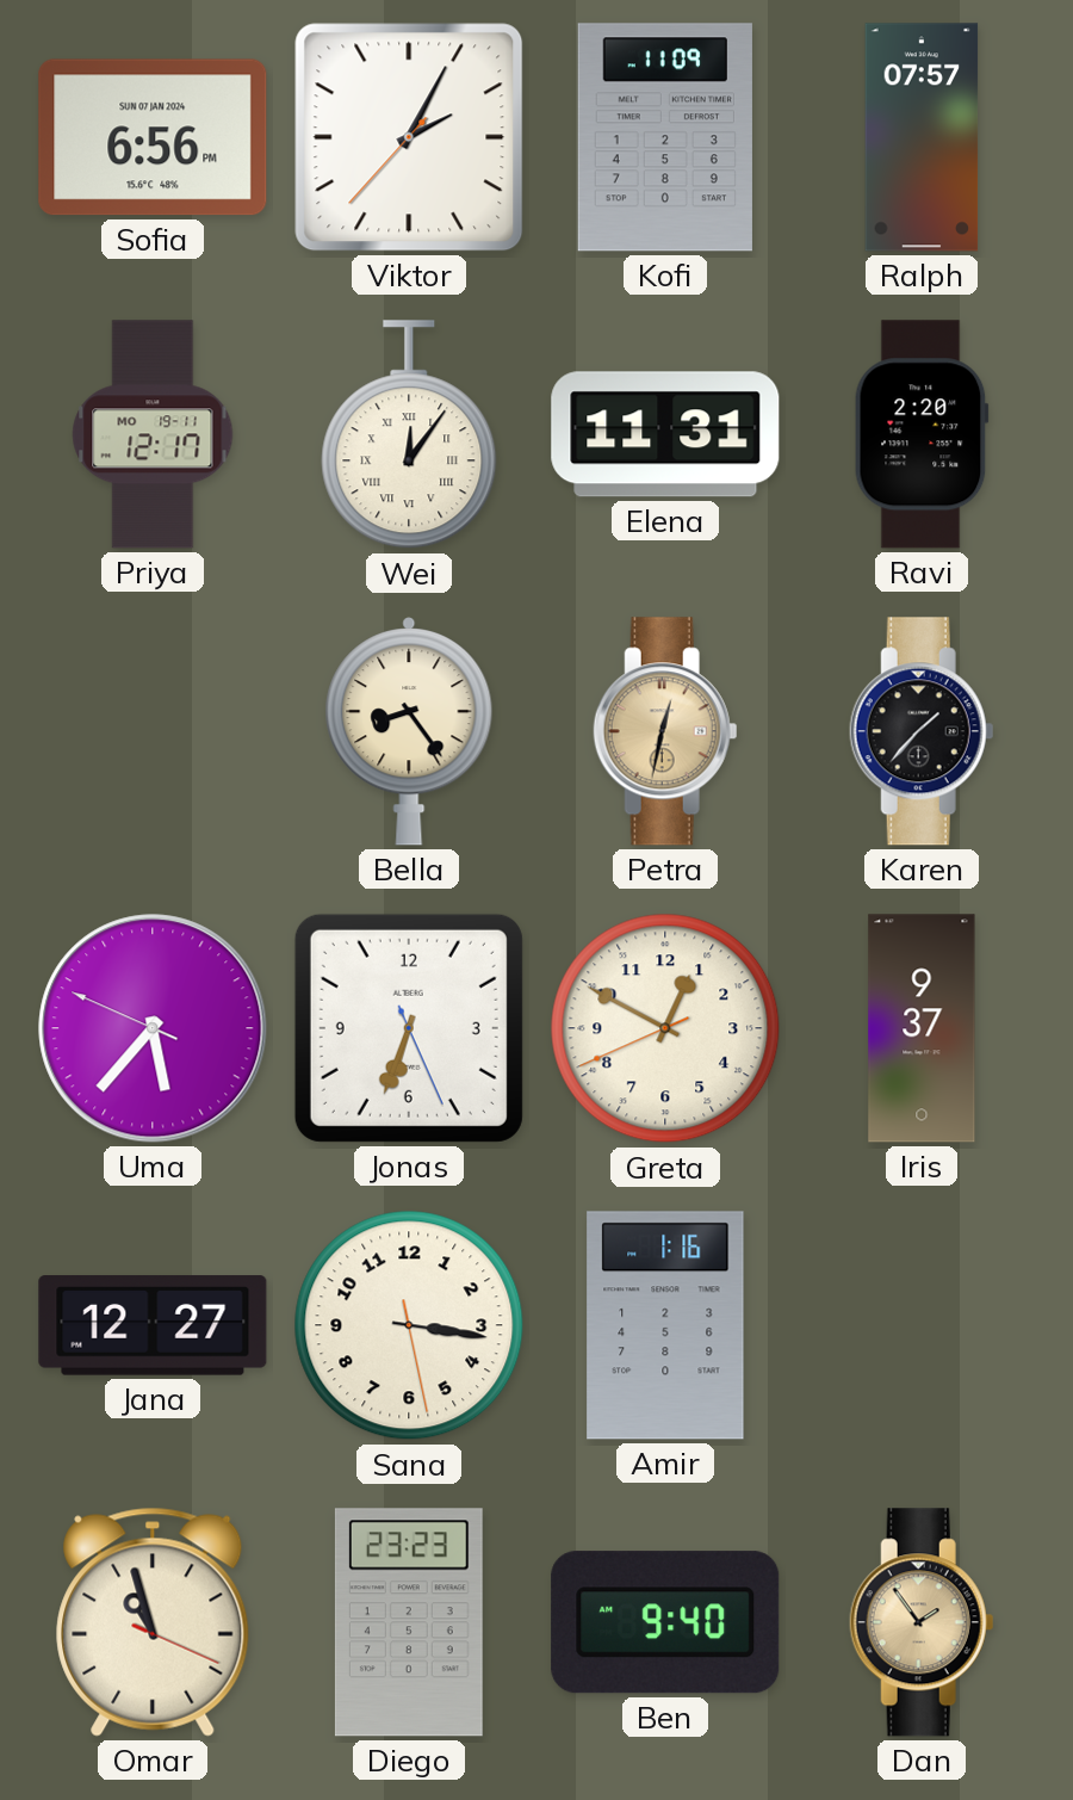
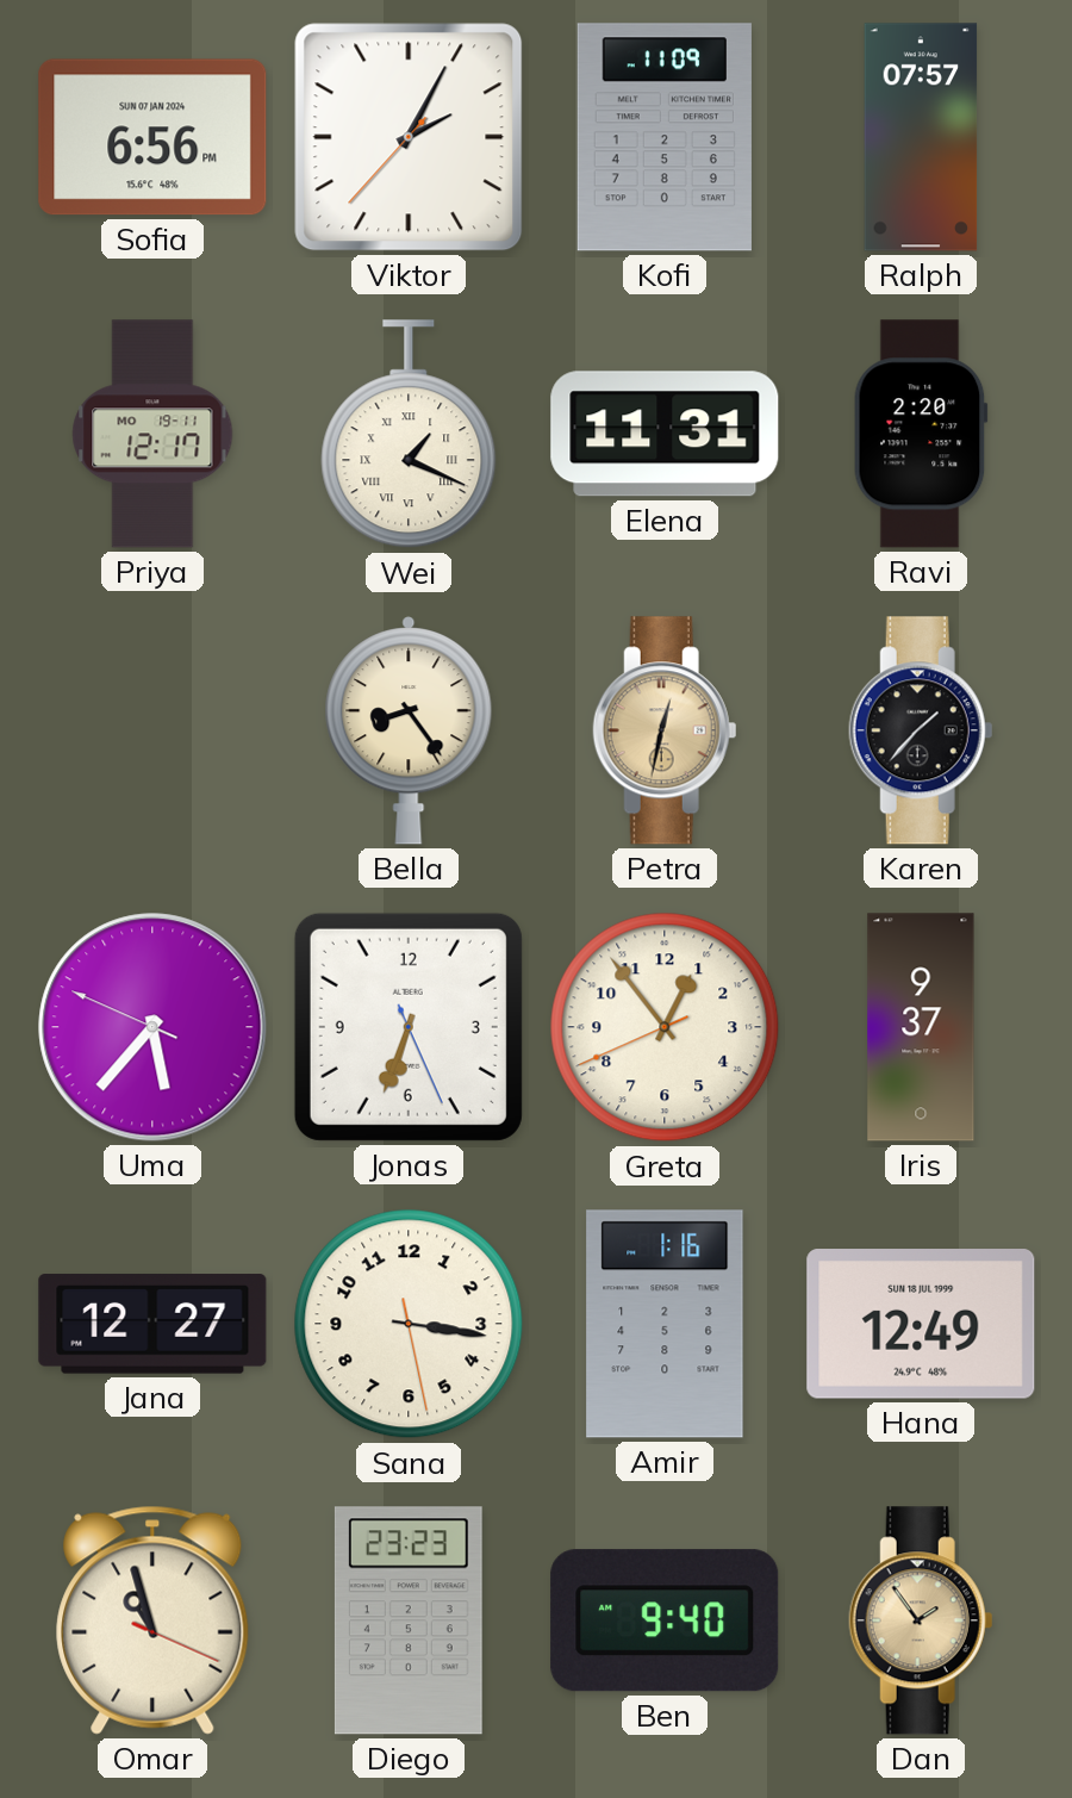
Wei: 12:06 -> 1:19
Greta: 12:49 -> 12:53
Hana: none -> 12:49
